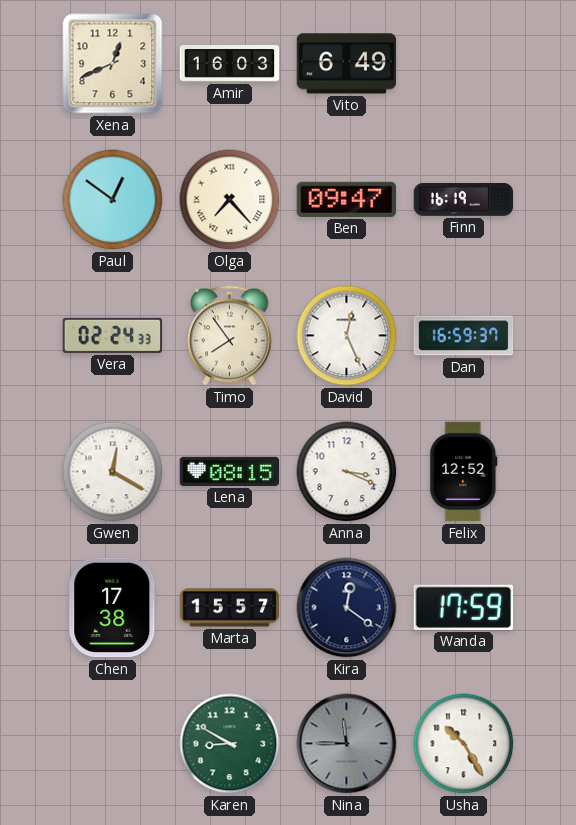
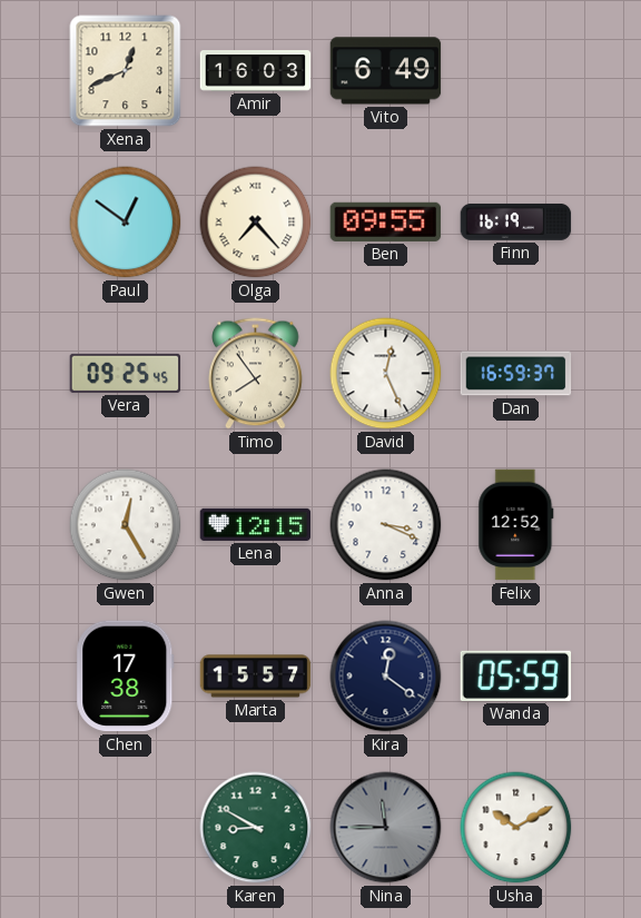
Ben: 09:47 -> 09:55
Vera: 02:24 -> 09:25
Gwen: 12:20 -> 12:25
Lena: 08:15 -> 12:15
Wanda: 17:59 -> 05:59
Usha: 10:25 -> 10:10
